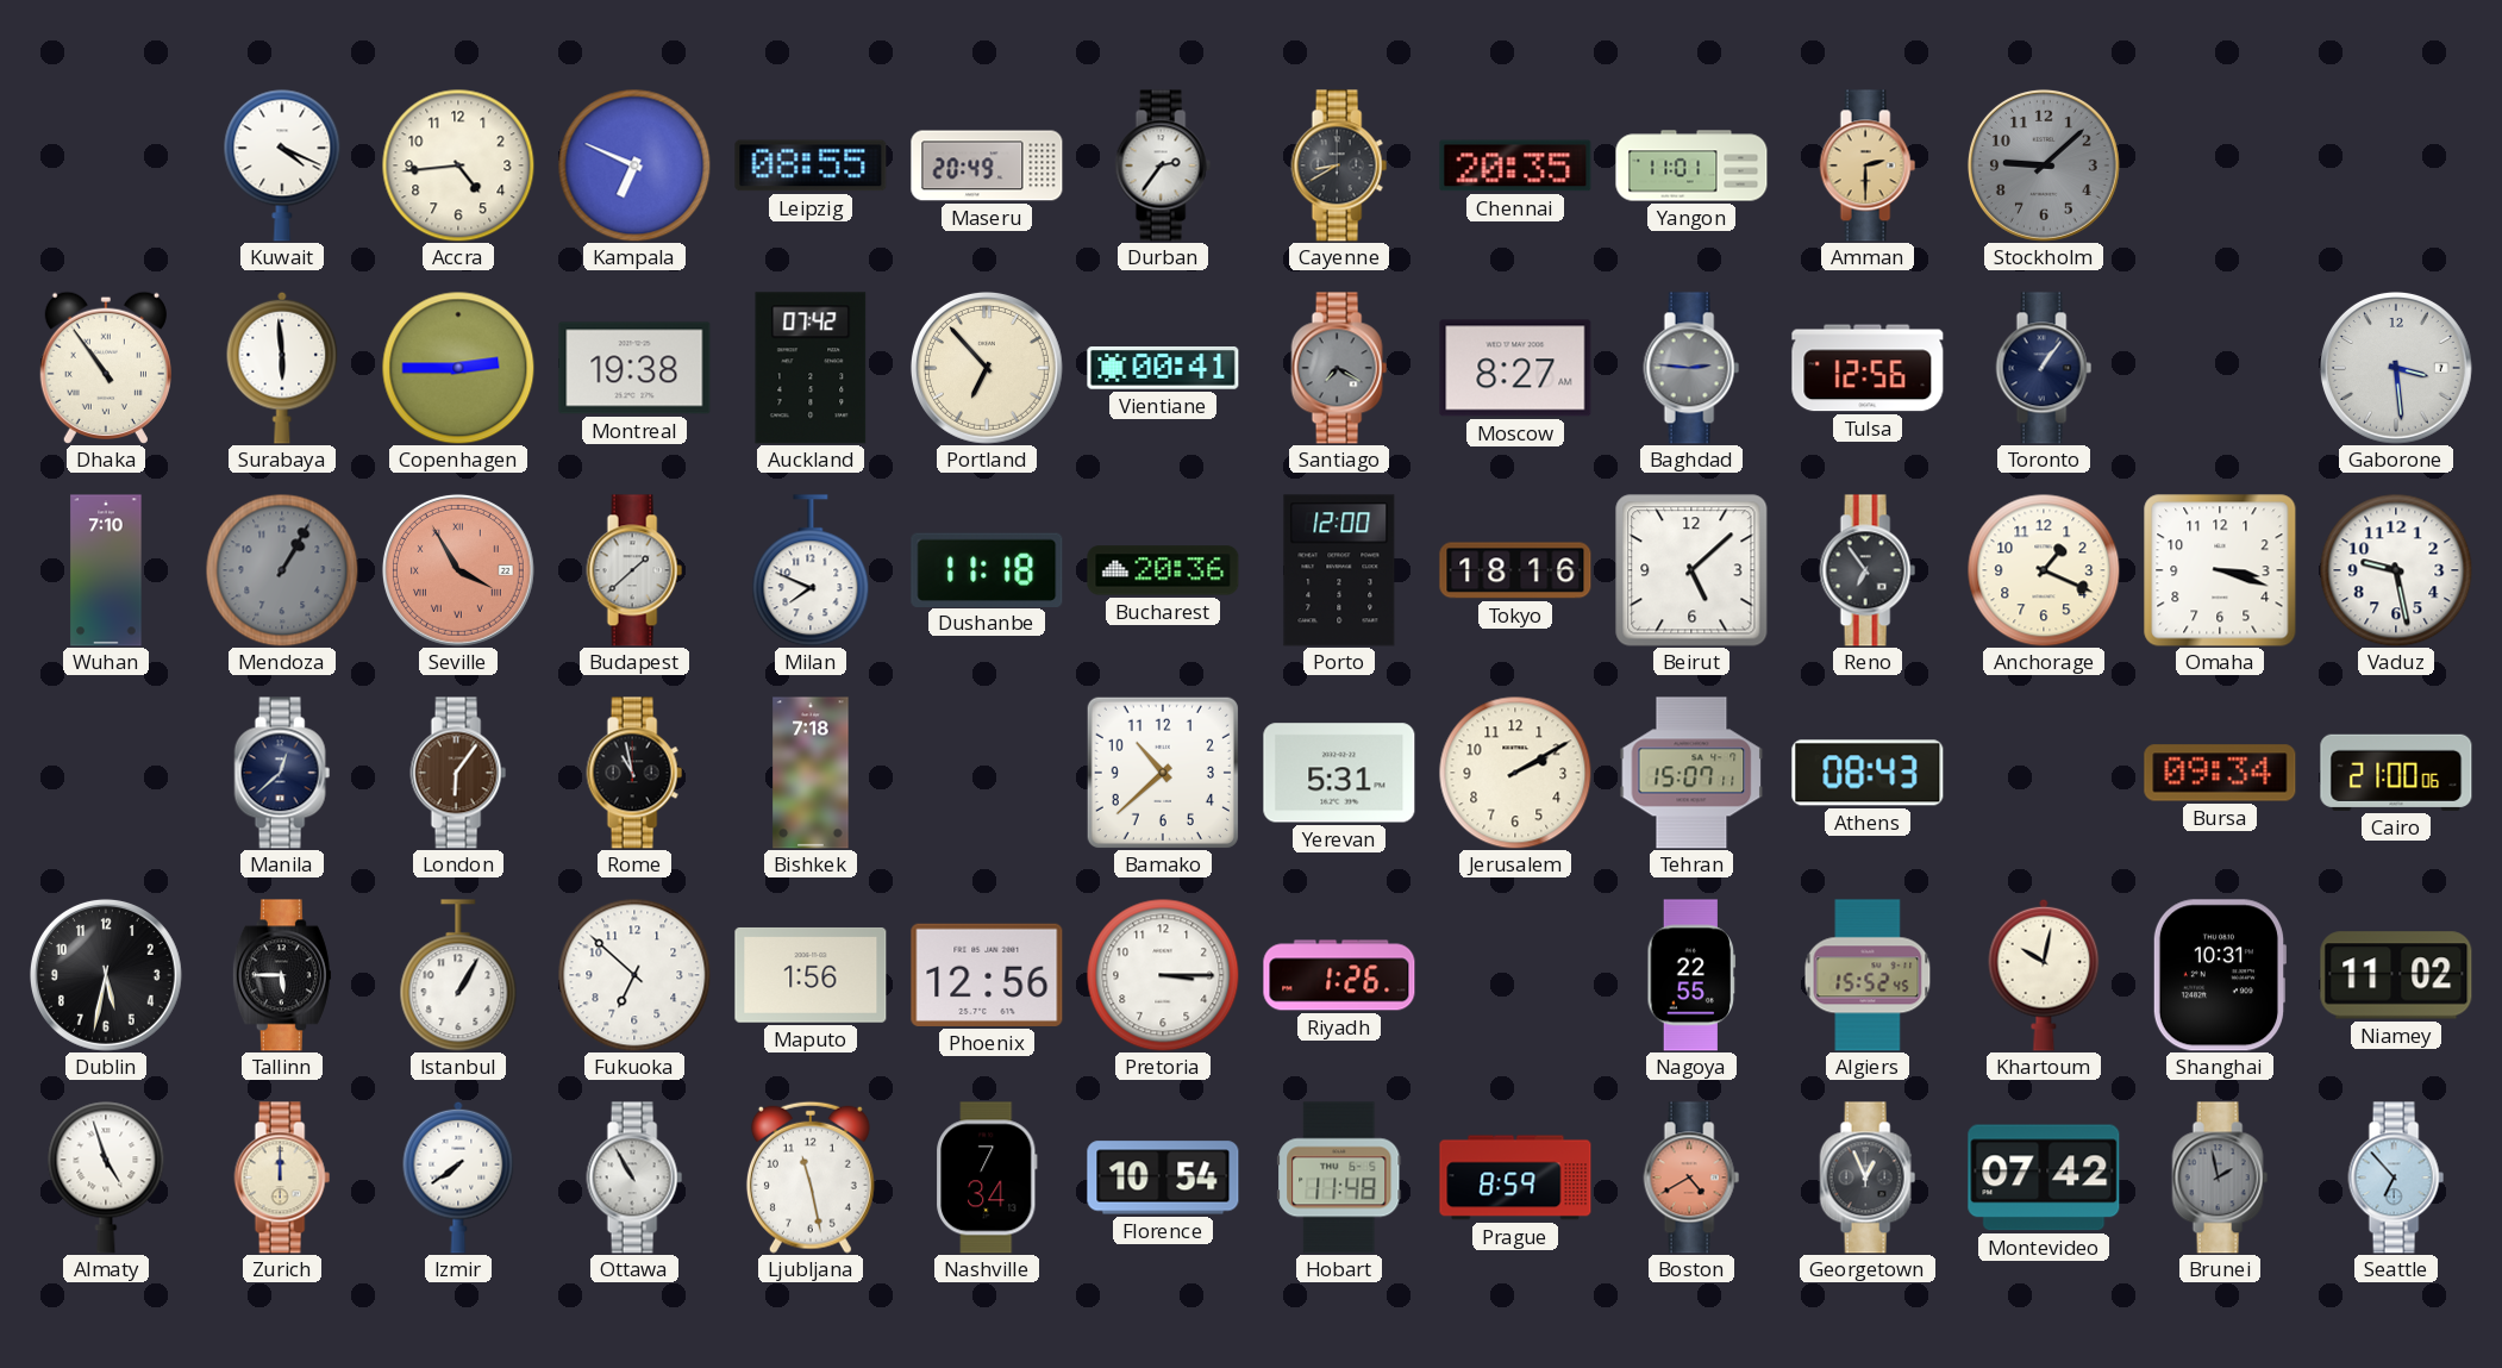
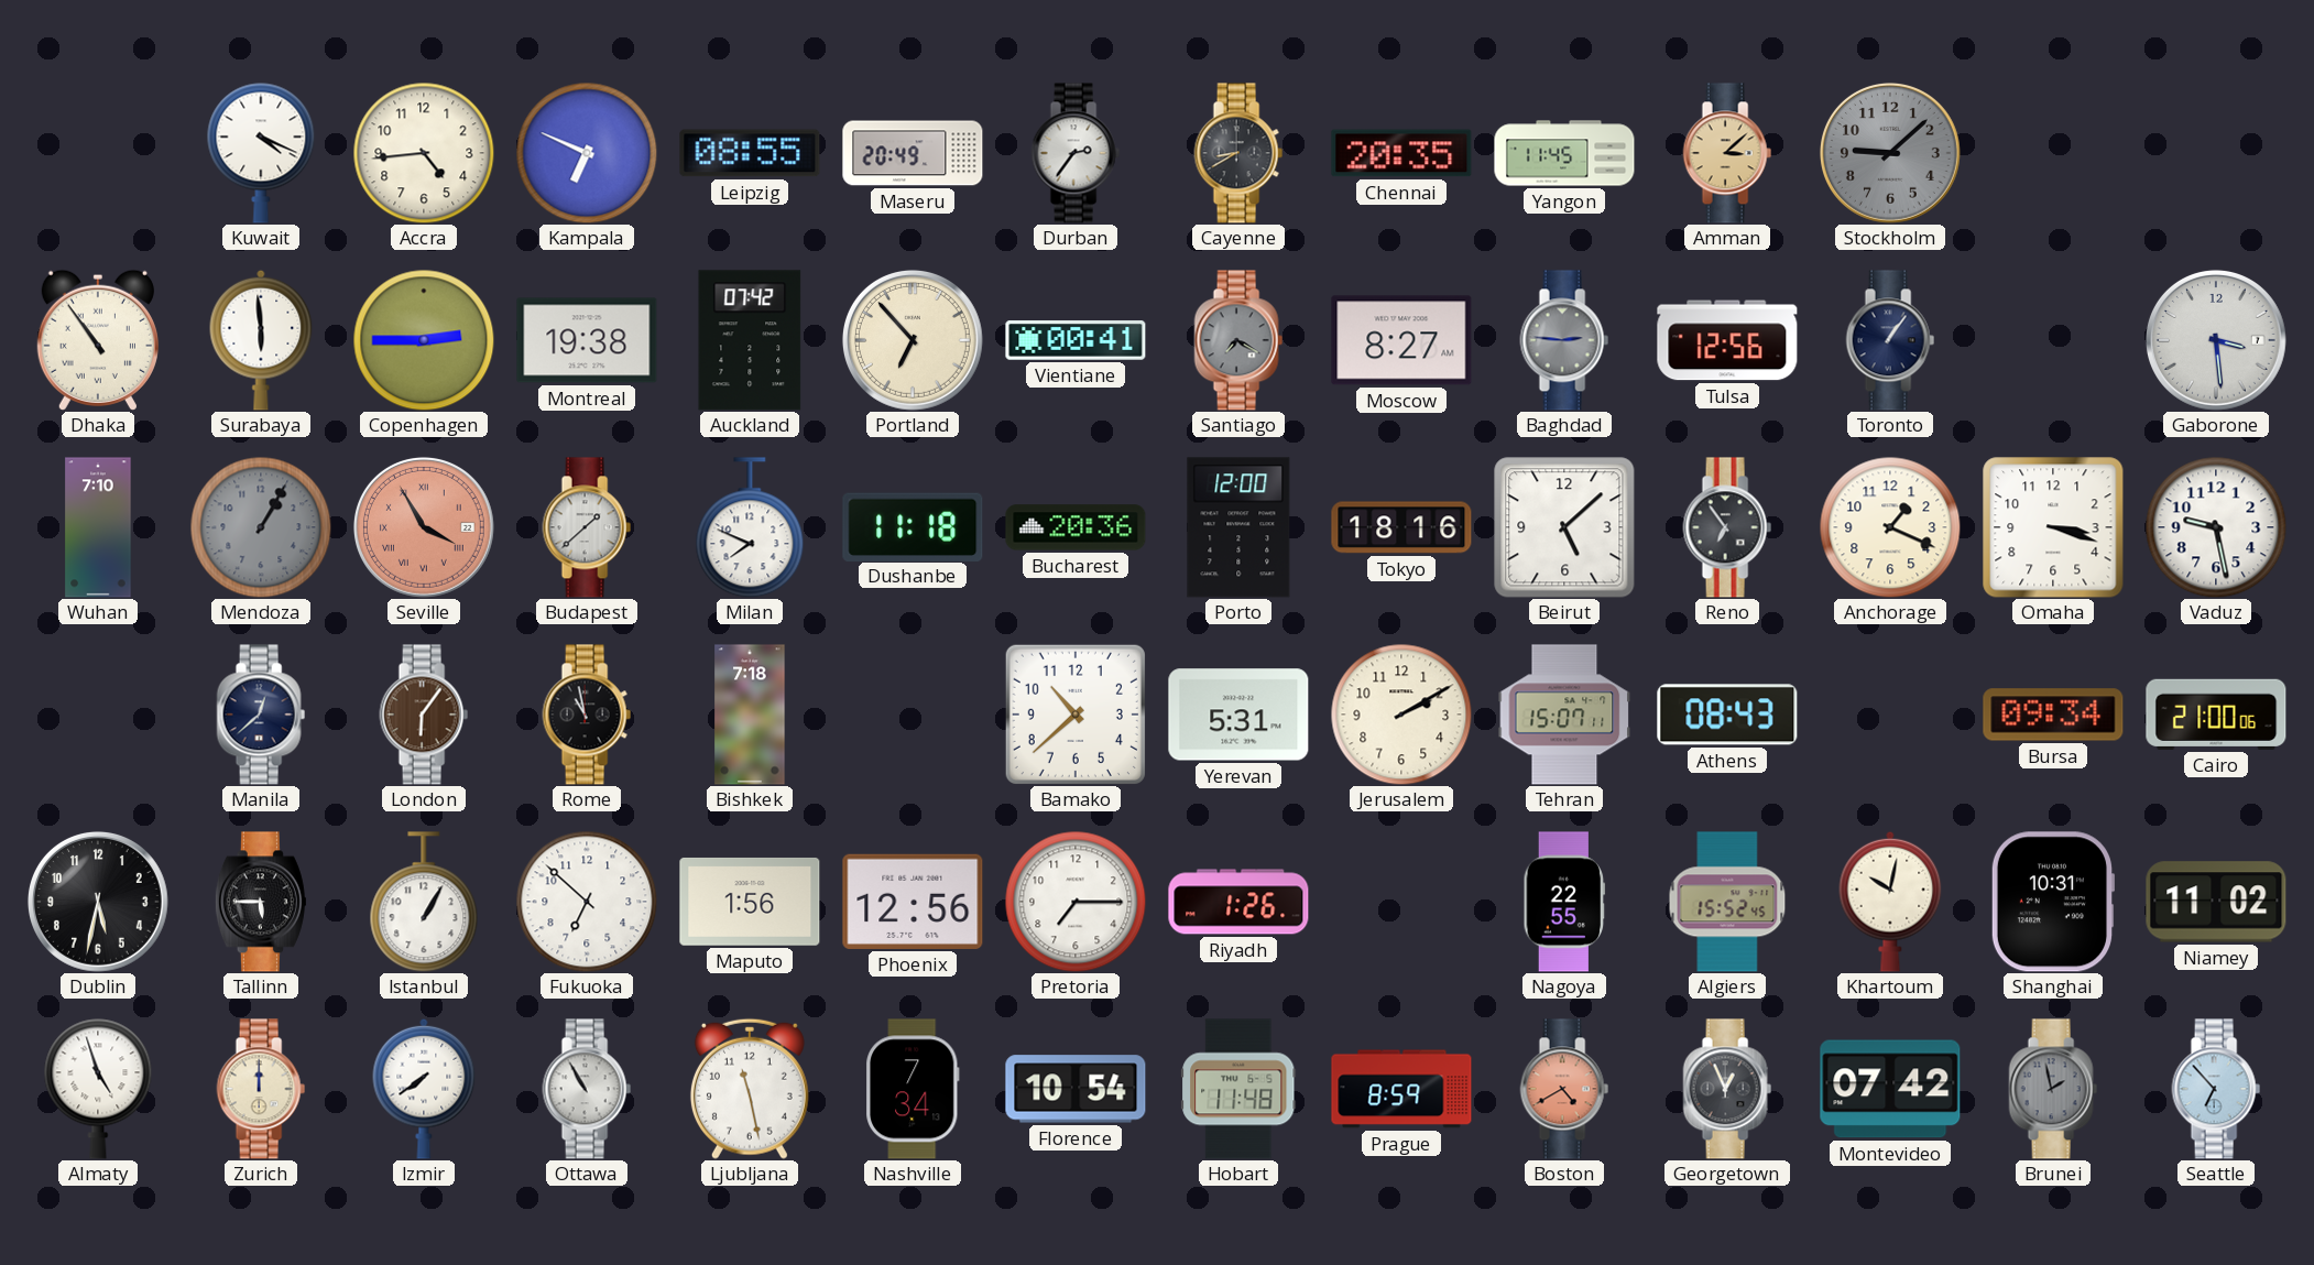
Yangon: 11:01 -> 11:45
Amman: 2:30 -> 3:08
Pretoria: 3:15 -> 7:15
